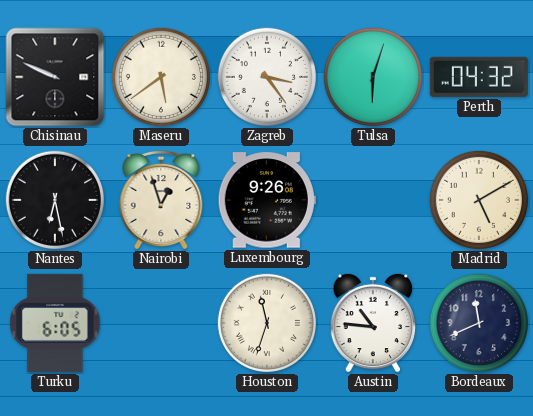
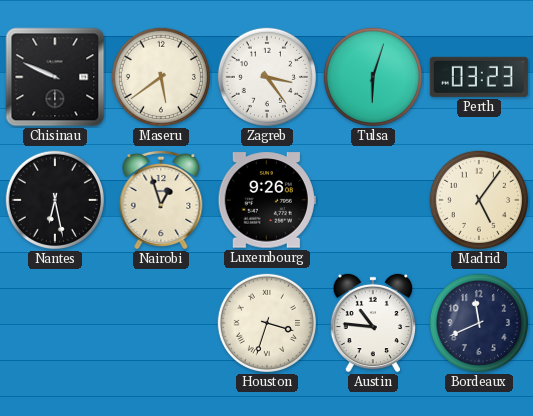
Perth: 04:32 -> 03:23
Madrid: 5:10 -> 5:06
Turku: 6:05 -> none
Houston: 11:33 -> 3:33
